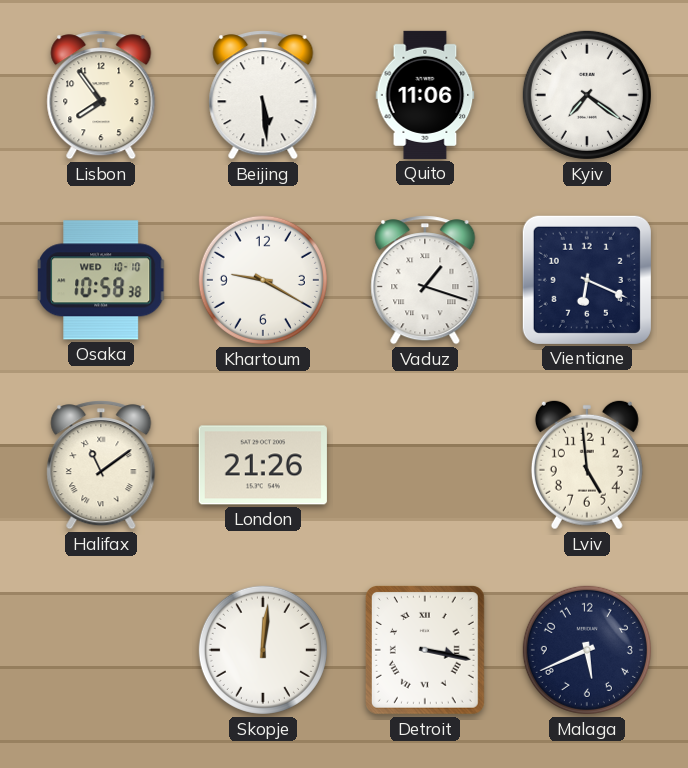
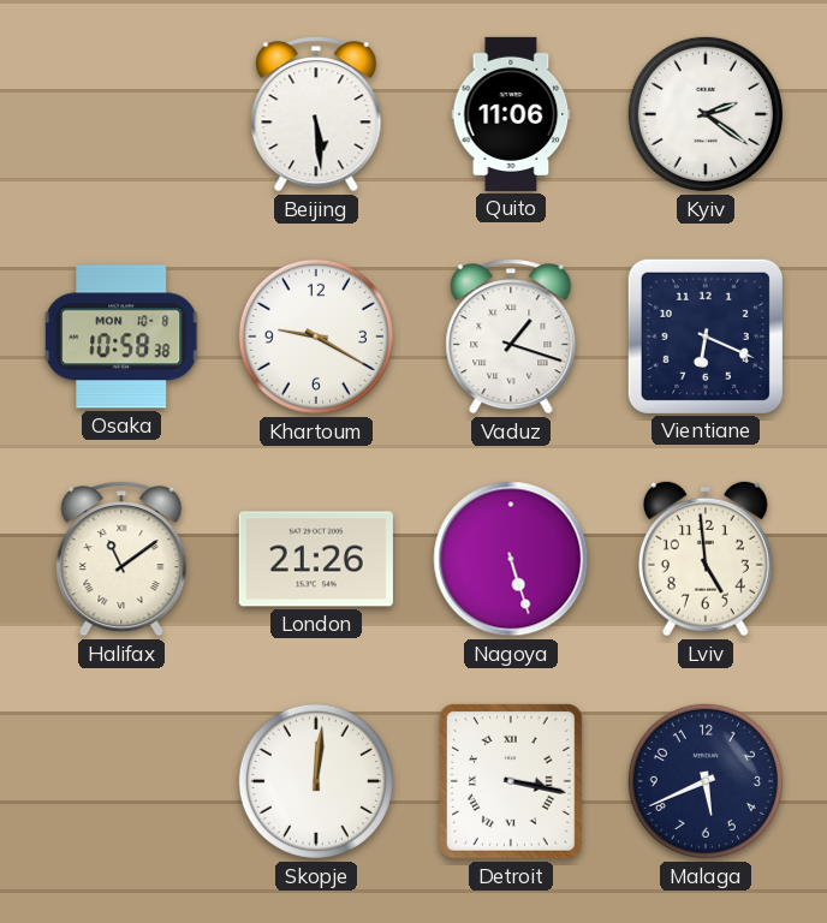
Lisbon: 7:54 -> none
Kyiv: 7:21 -> 2:21
Osaka date: WED 10-10 -> MON 10-8
Nagoya: none -> 5:27
